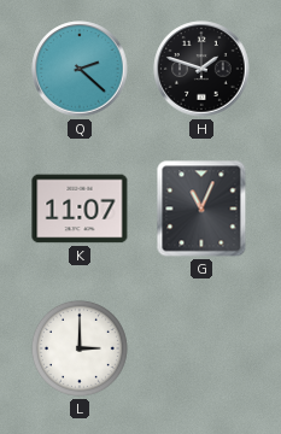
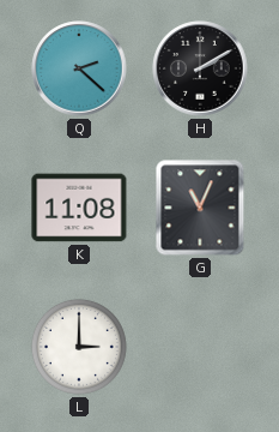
H: 1:48 -> 2:10
K: 11:07 -> 11:08
